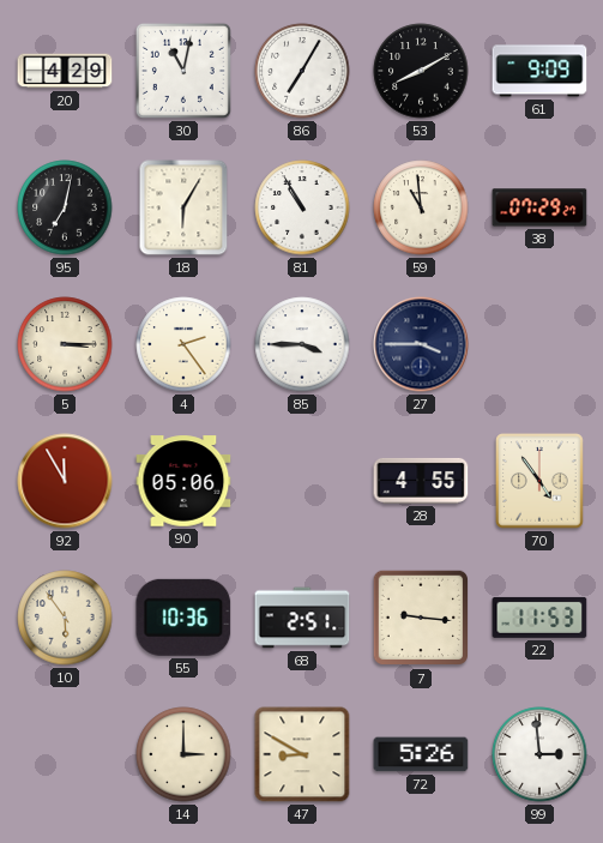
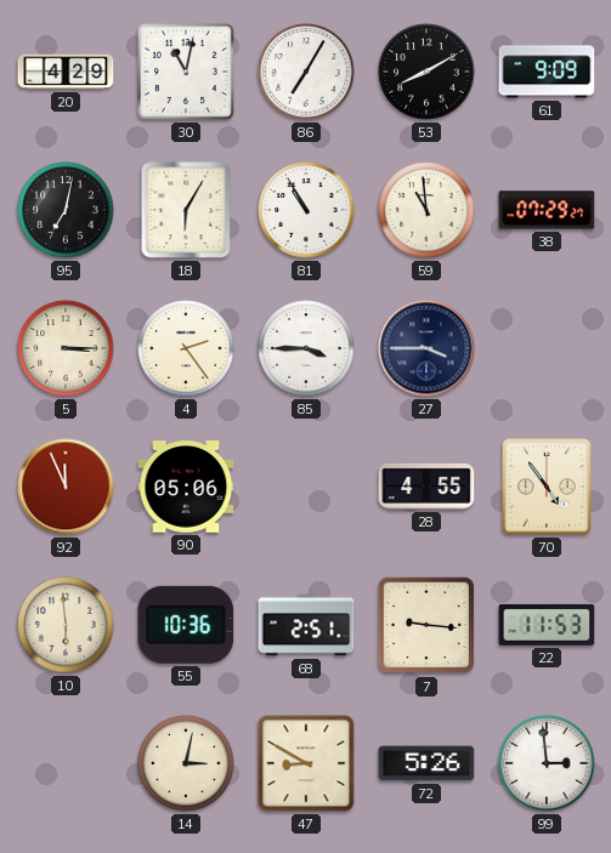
92: 11:55 -> 11:56
10: 5:54 -> 5:59
14: 3:00 -> 3:02
